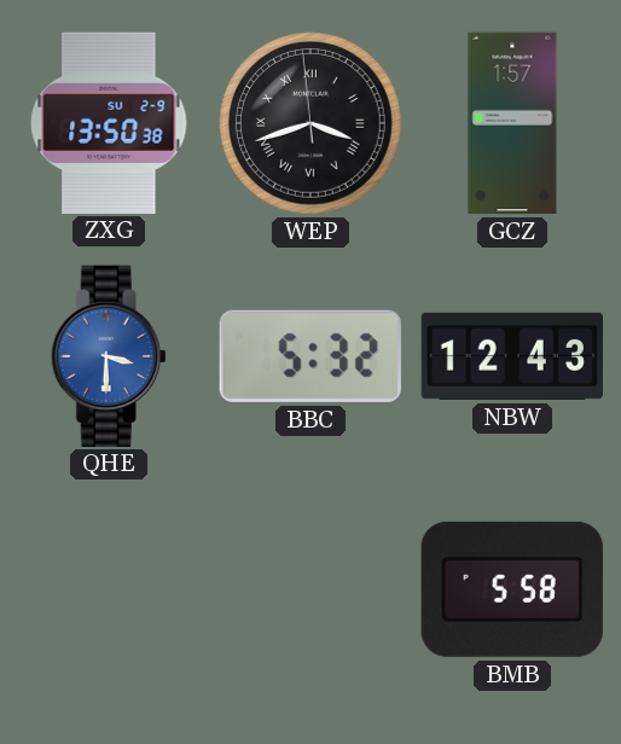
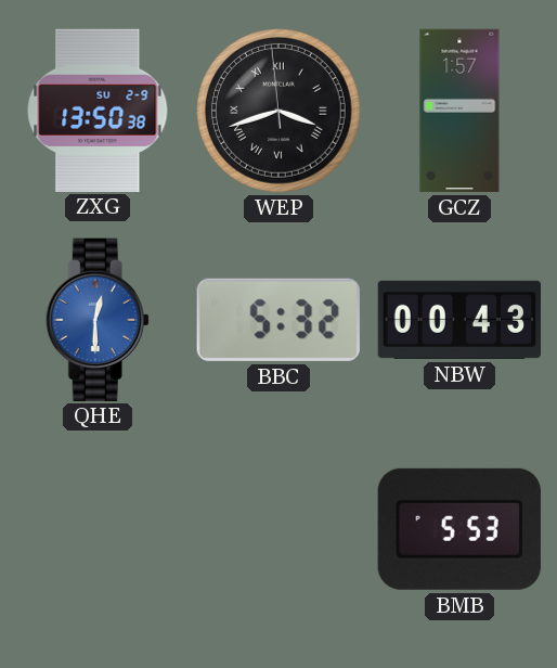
QHE: 3:30 -> 12:30
NBW: 12:43 -> 00:43
BMB: 5:58 -> 5:53
